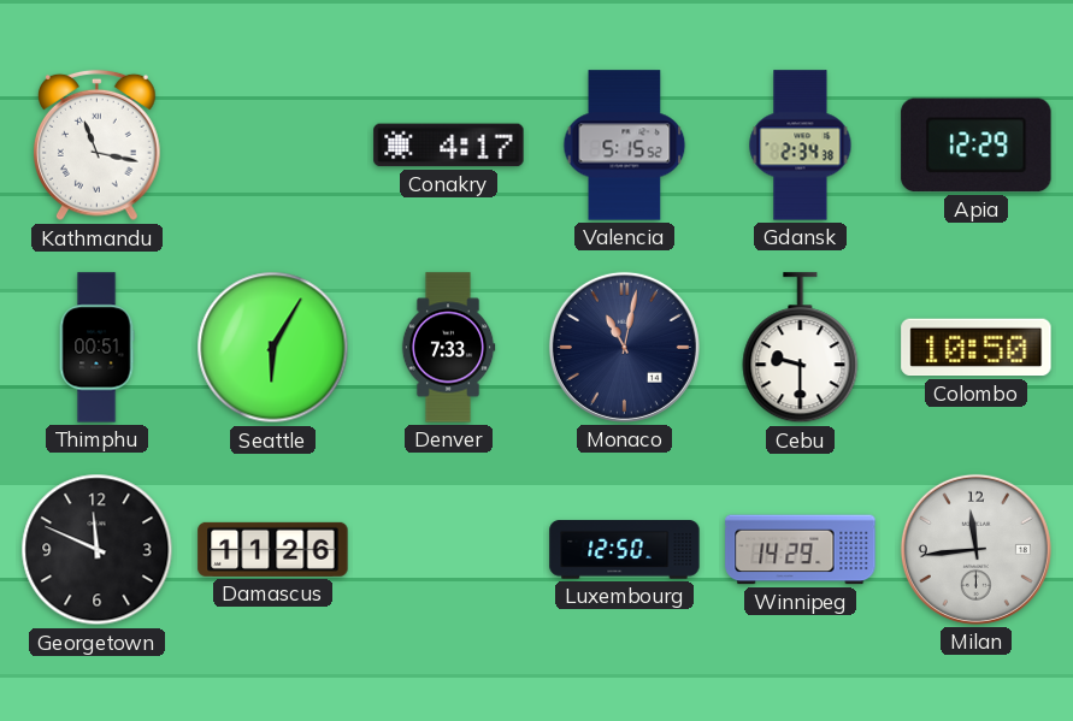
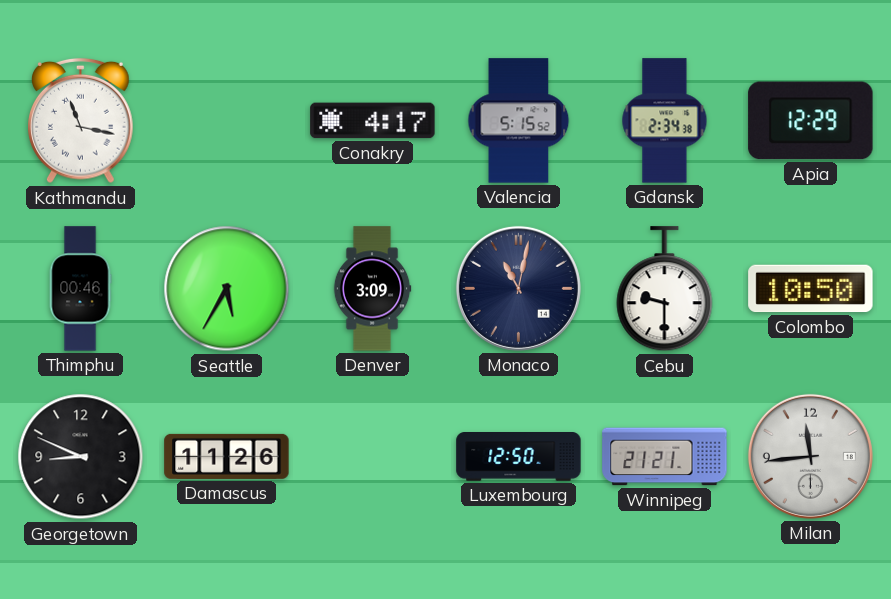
Thimphu: 00:51 -> 00:46
Seattle: 6:05 -> 5:35
Denver: 7:33 -> 3:09
Georgetown: 11:49 -> 8:49
Winnipeg: 14:29 -> 21:21
